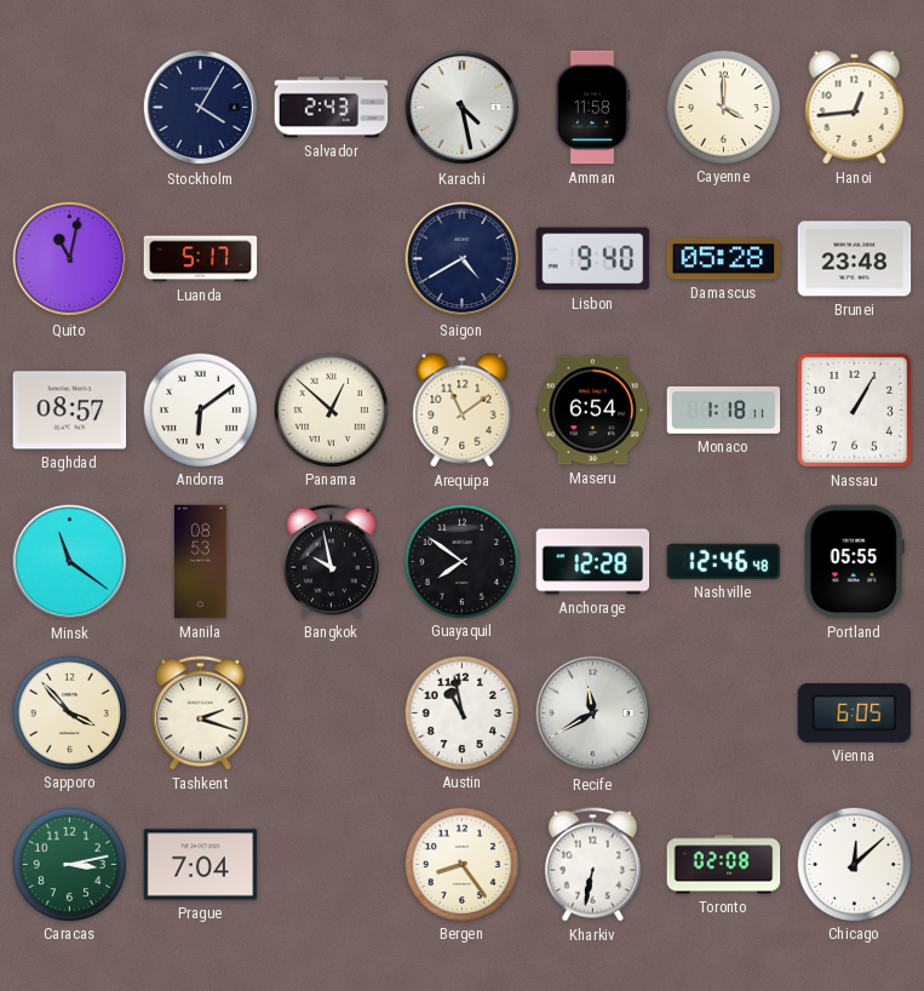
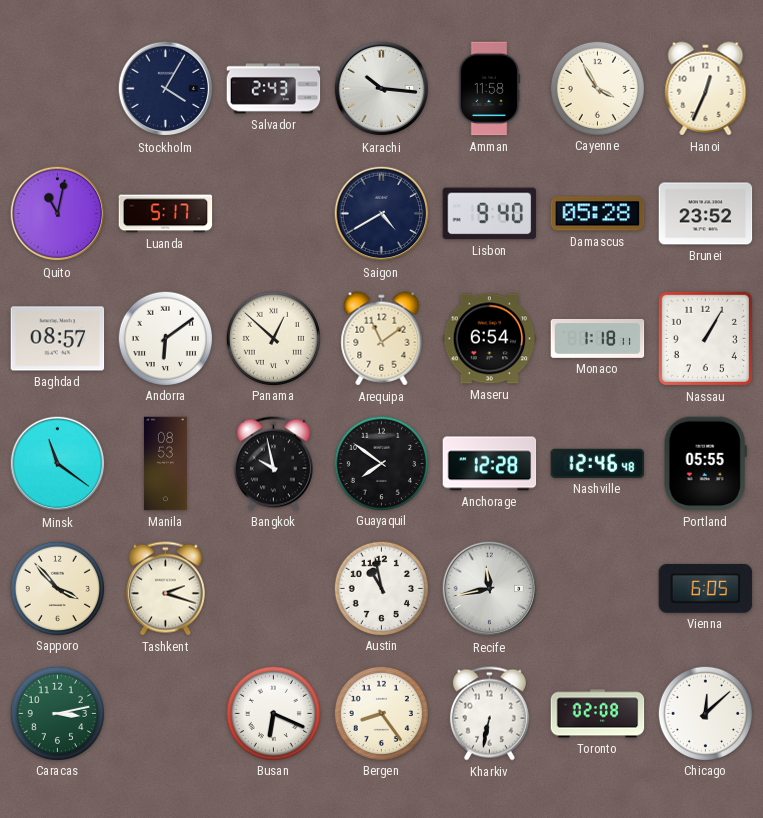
Karachi: 4:28 -> 10:16
Cayenne: 4:00 -> 3:55
Hanoi: 12:44 -> 12:34
Brunei: 23:48 -> 23:52
Recife: 11:40 -> 11:43
Prague: 7:04 -> none
Busan: none -> 6:19
